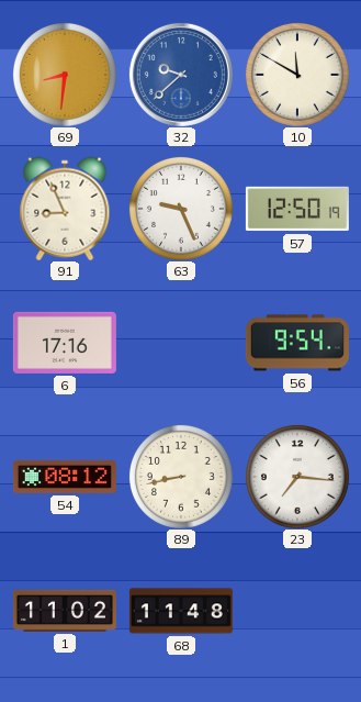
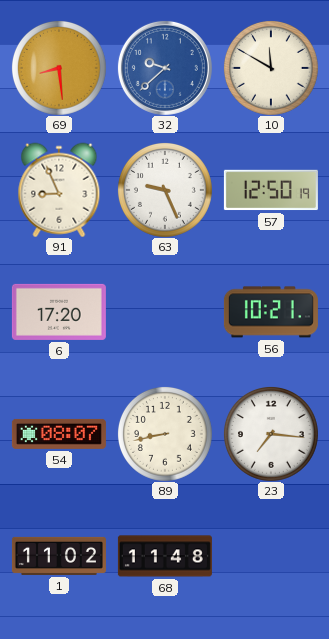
69: 8:31 -> 8:29
6: 17:16 -> 17:20
56: 9:54 -> 10:21
54: 08:12 -> 08:07
